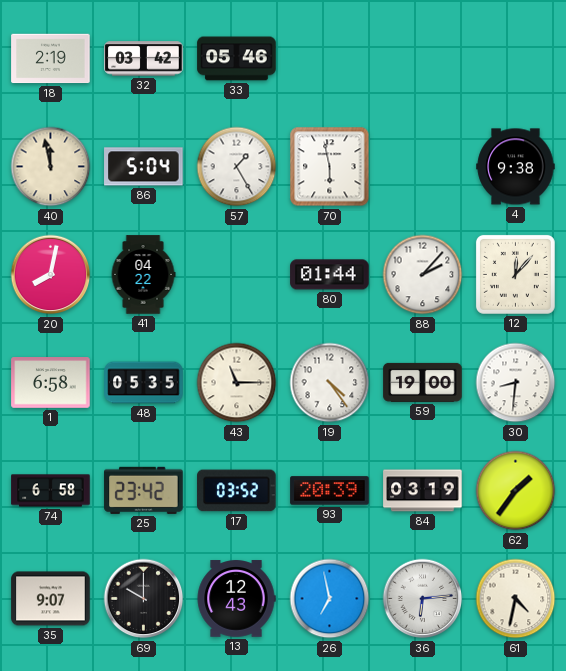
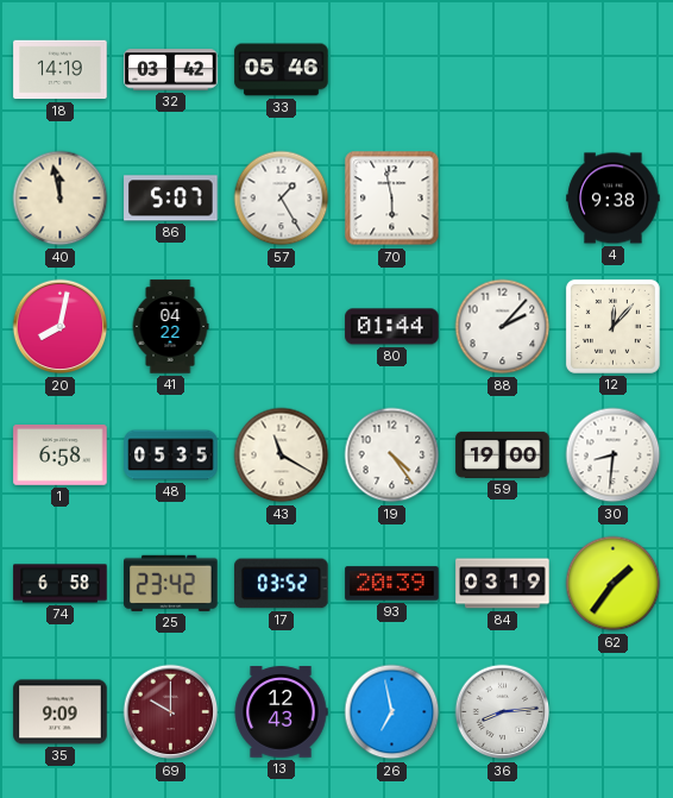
18: 2:19 -> 14:19
86: 5:04 -> 5:07
43: 11:15 -> 11:20
35: 9:07 -> 9:09
69 dial: black -> burgundy
36: 6:14 -> 8:14
61: 4:32 -> none
